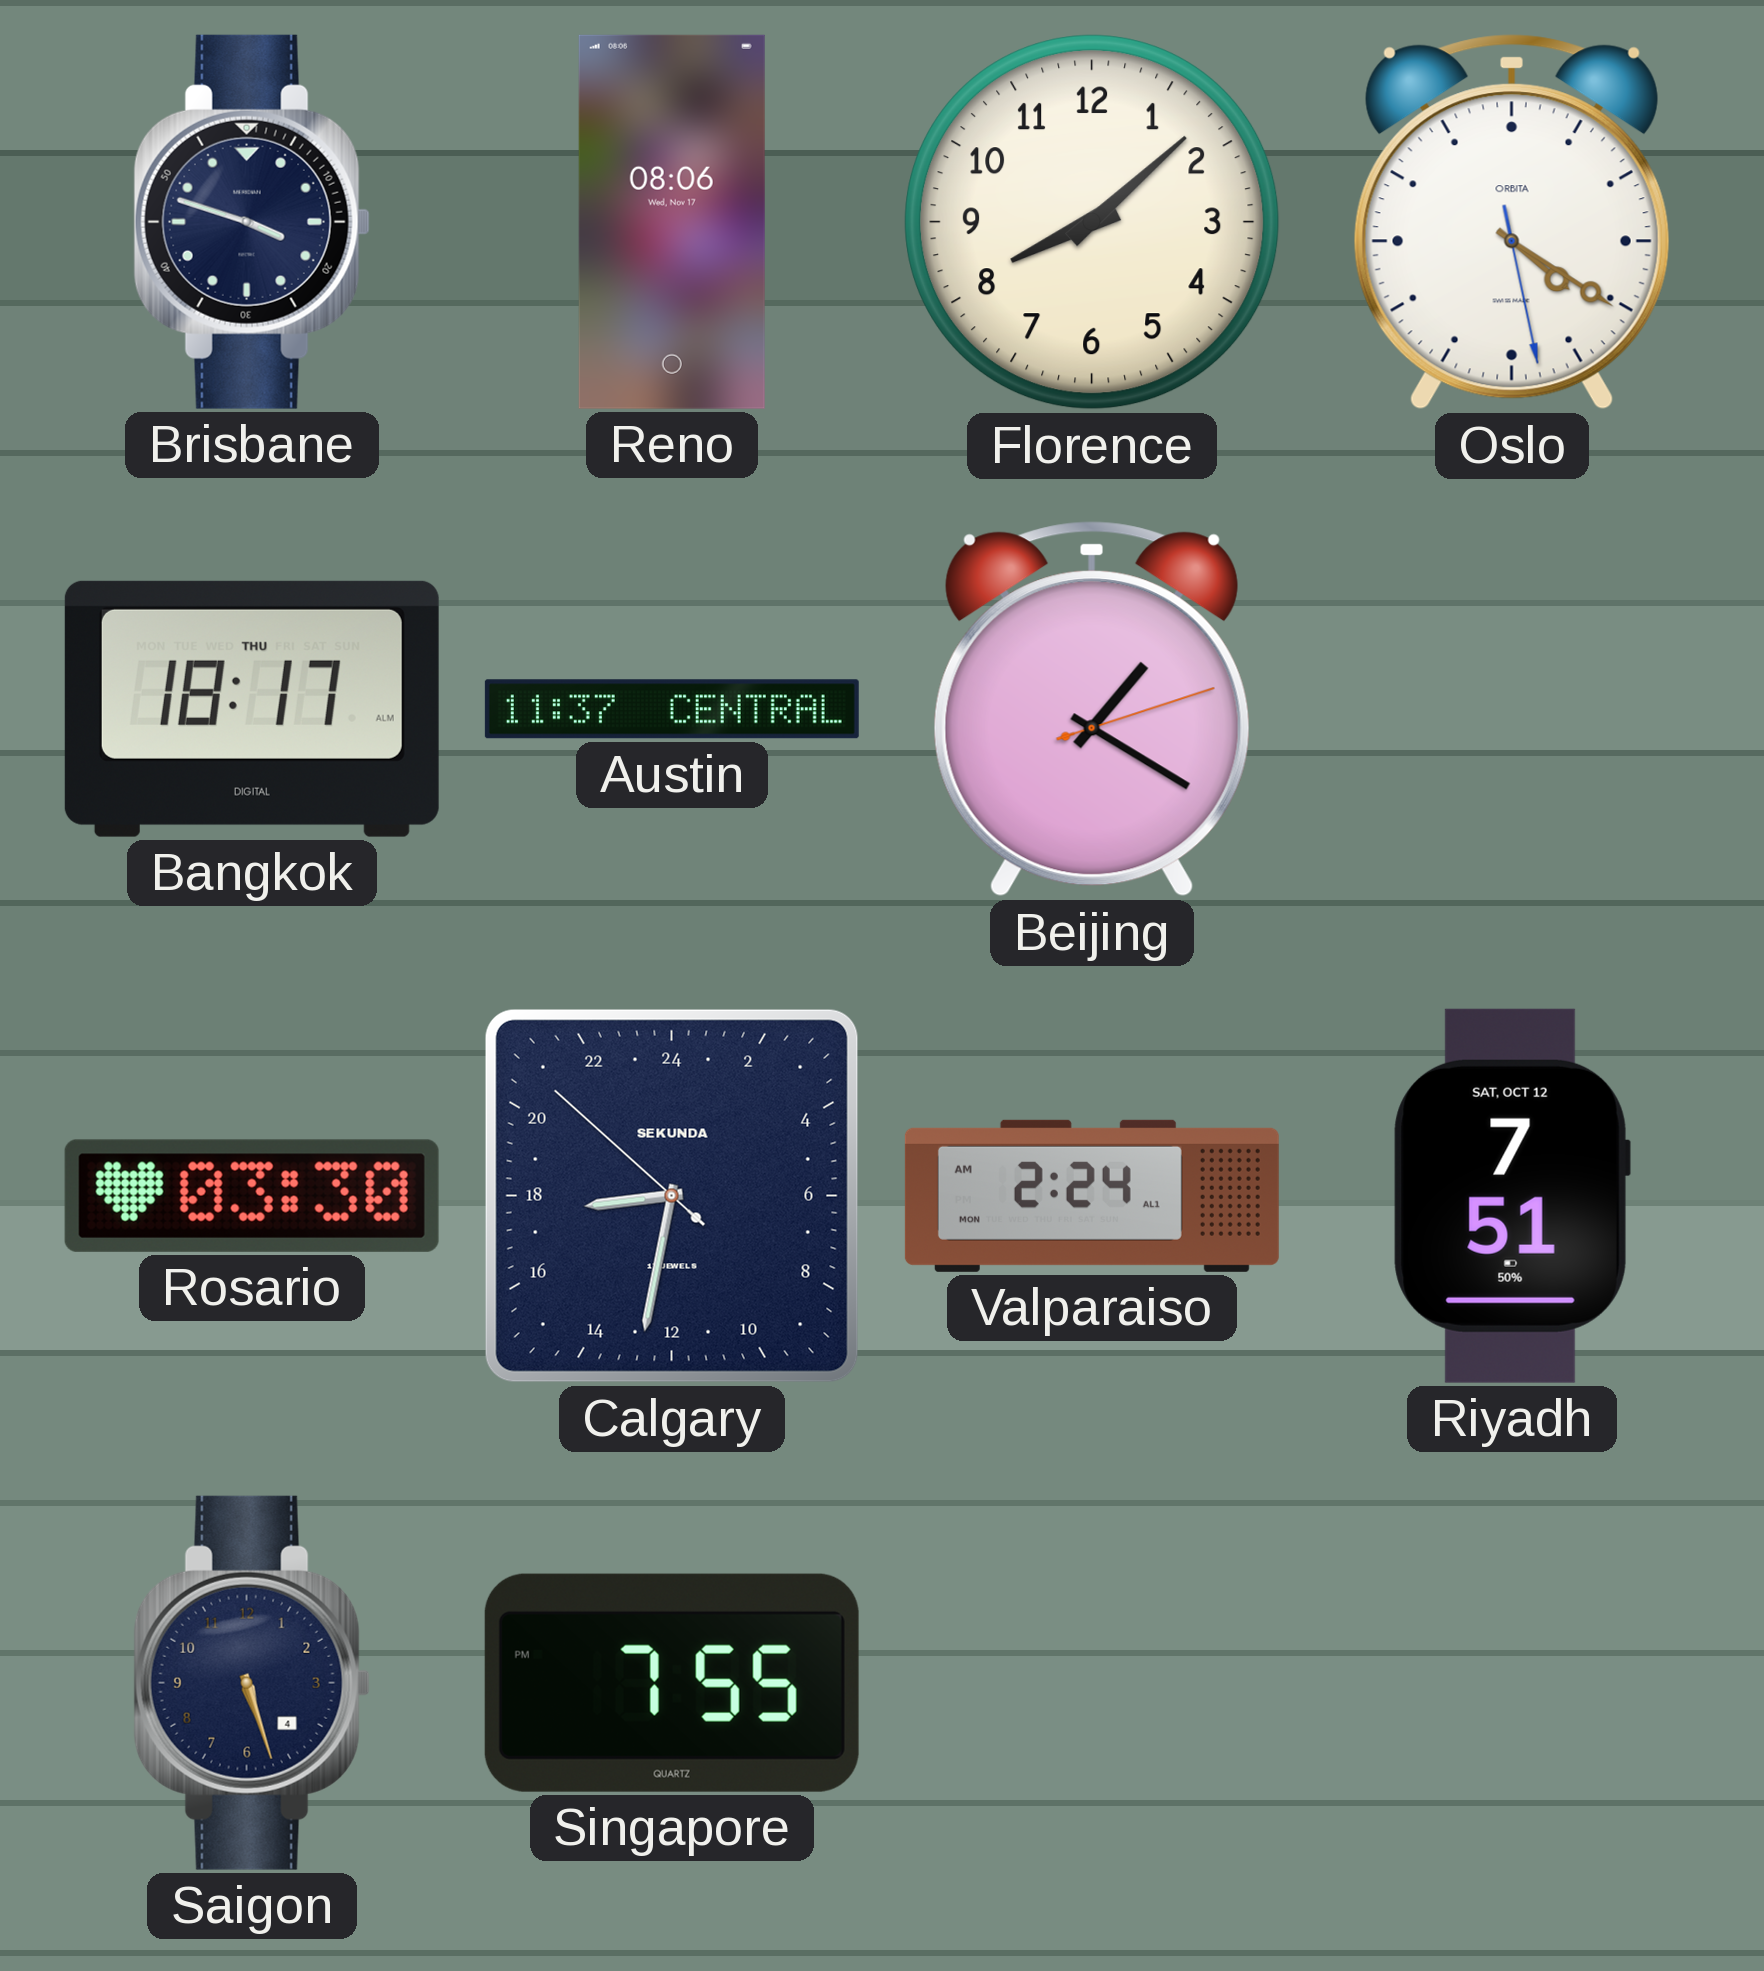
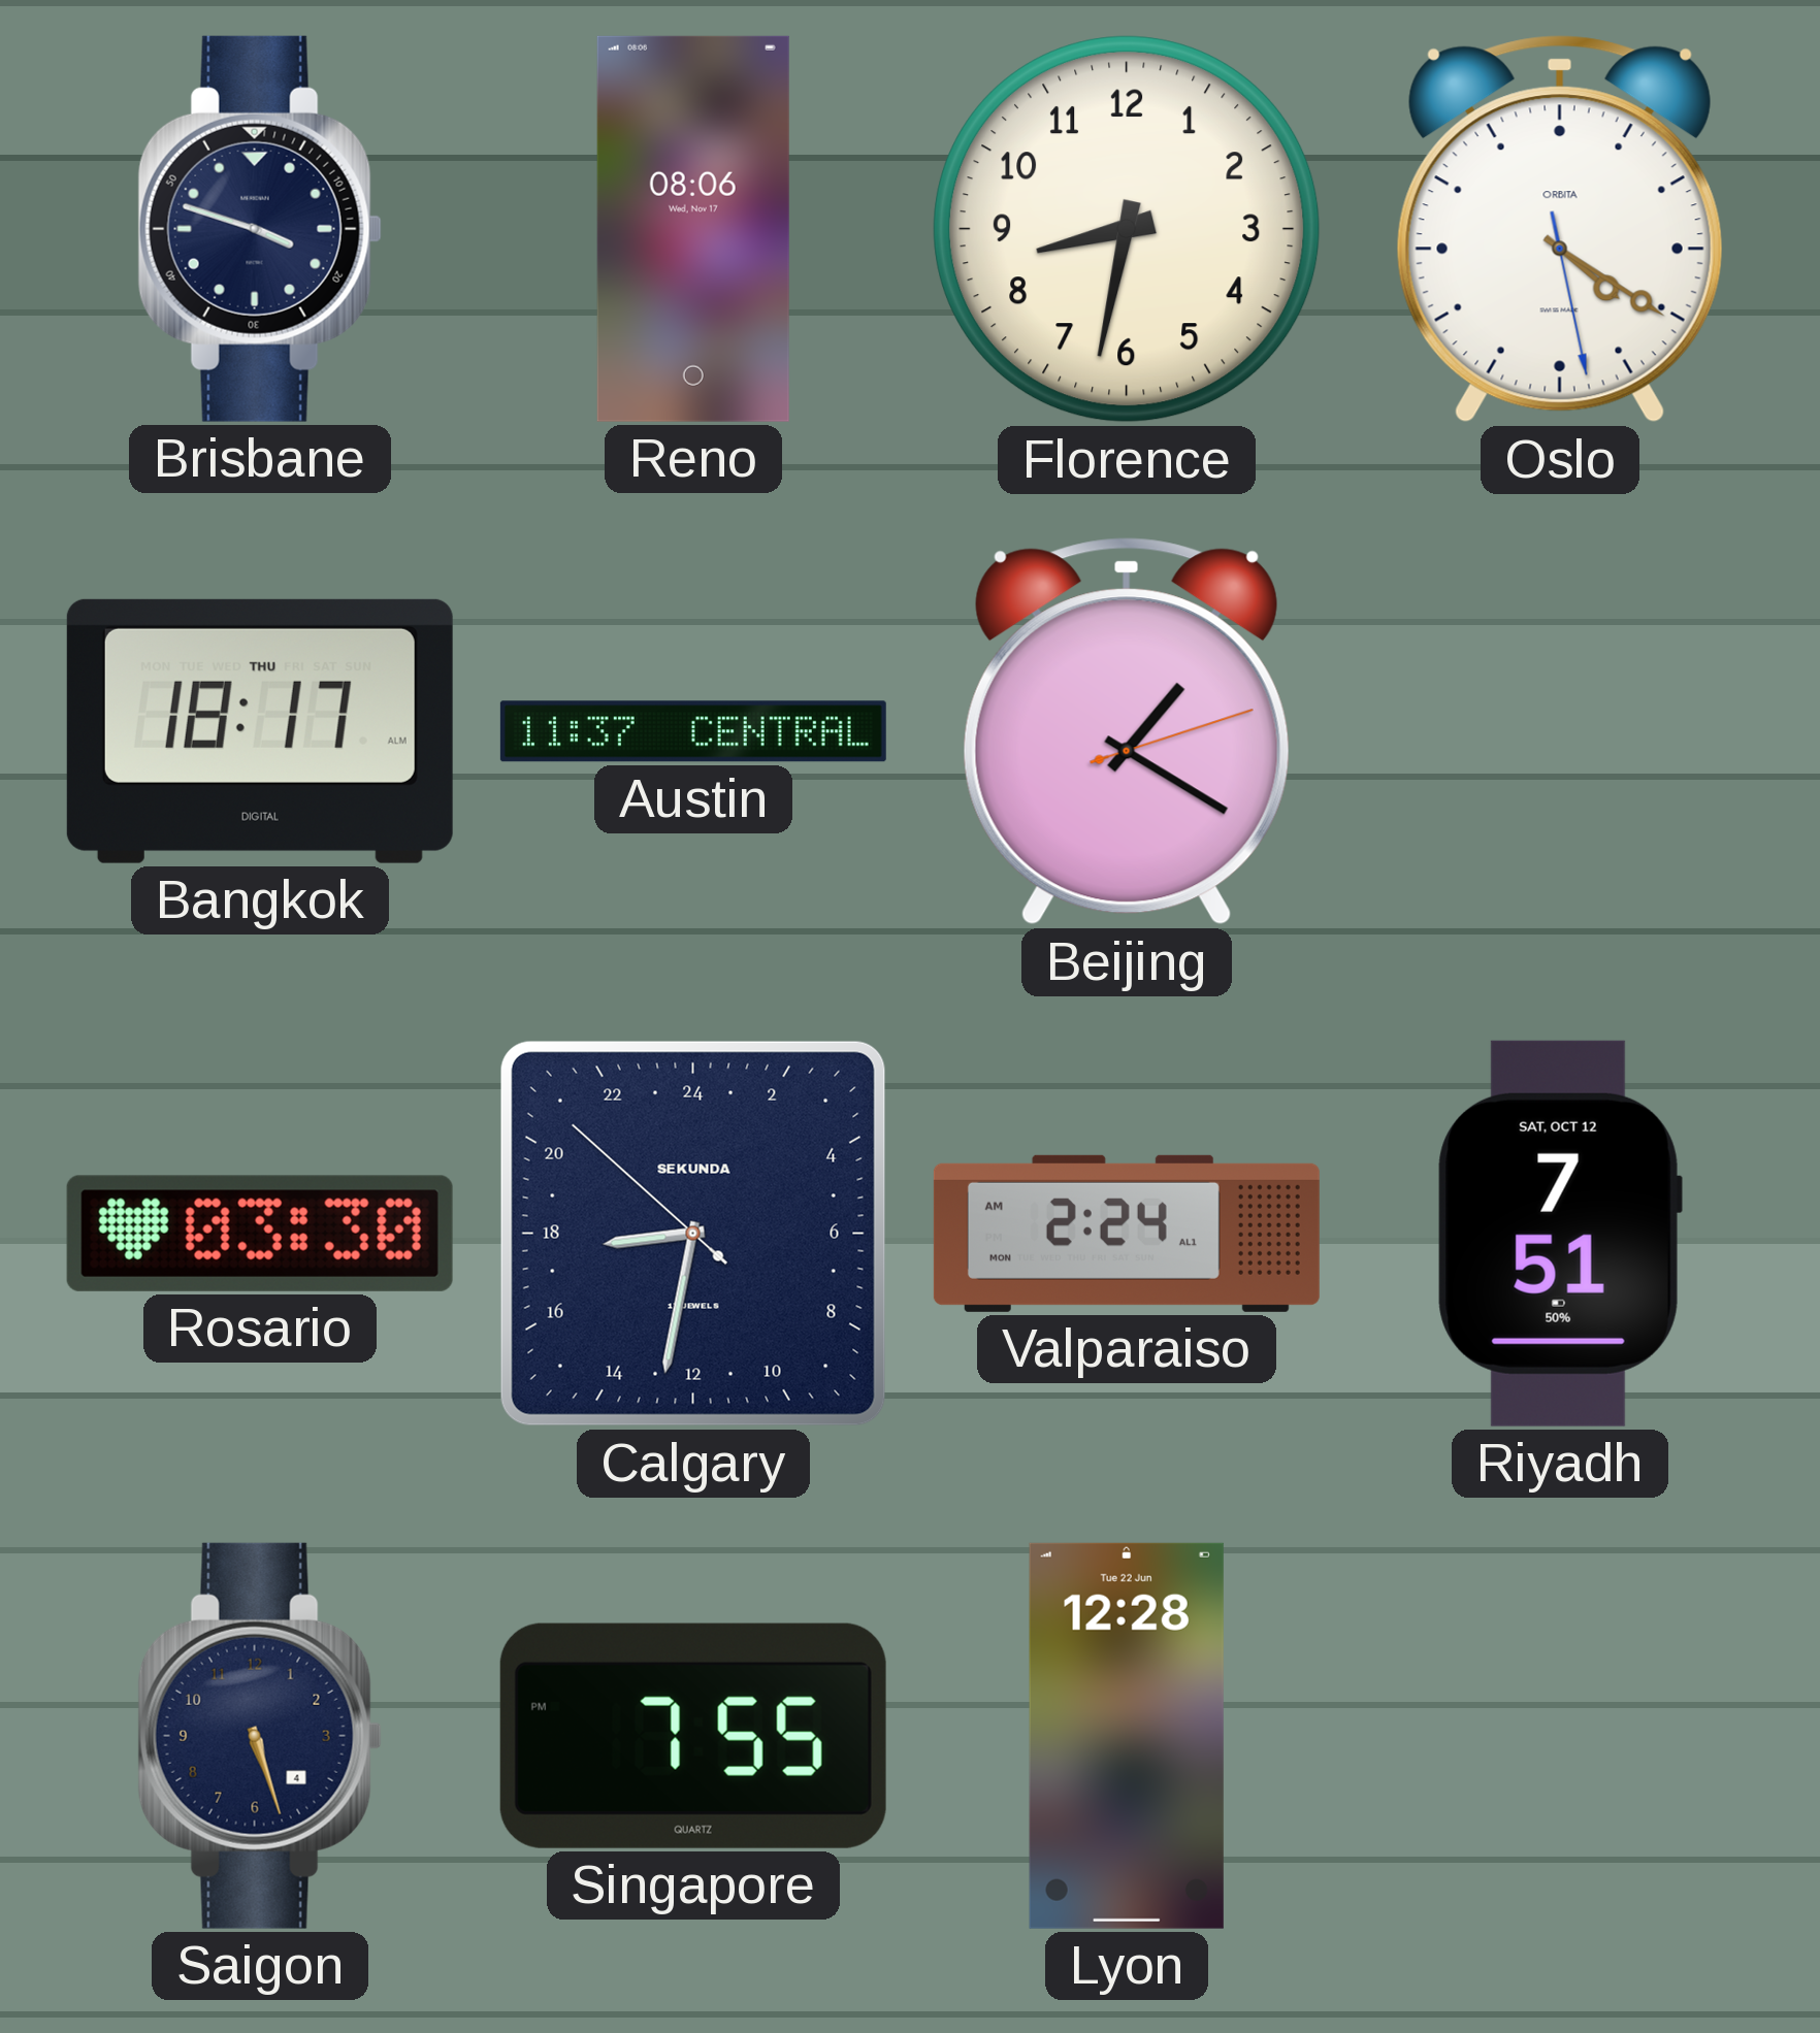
Florence: 8:08 -> 8:32
Lyon: none -> 12:28
